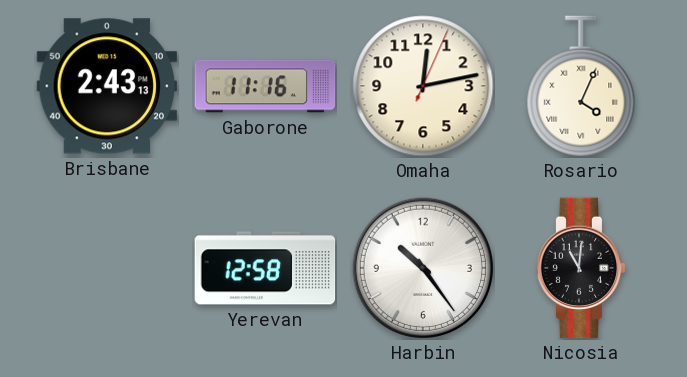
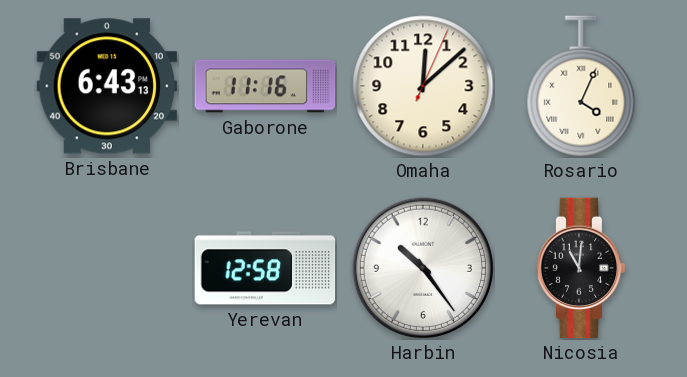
Brisbane: 2:43 -> 6:43
Omaha: 12:13 -> 12:08
